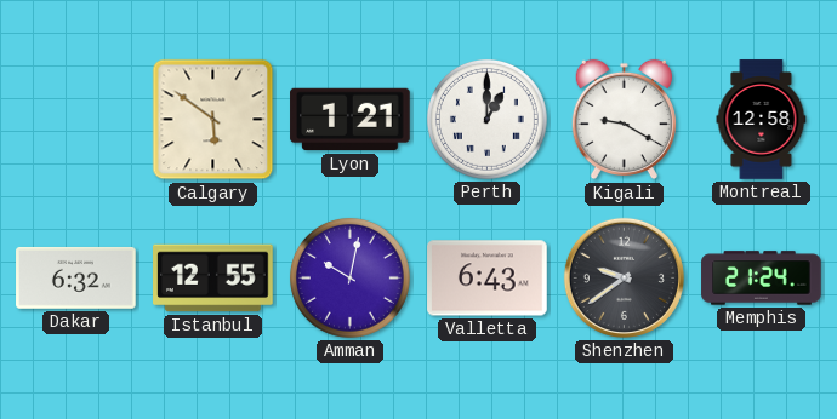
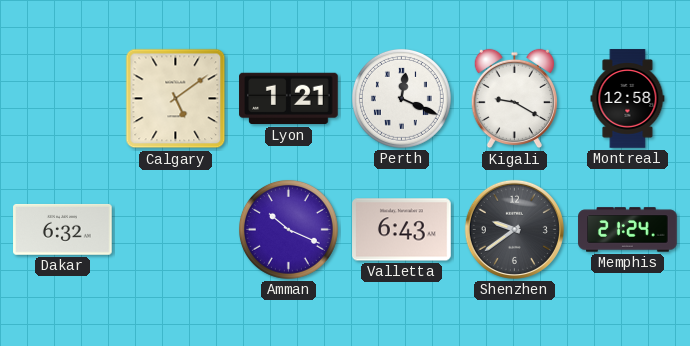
Calgary: 5:51 -> 5:09
Perth: 1:00 -> 12:19
Istanbul: 12:55 -> none
Amman: 10:02 -> 10:19
